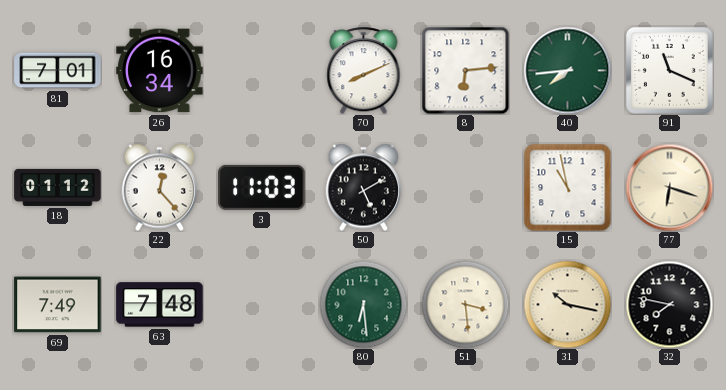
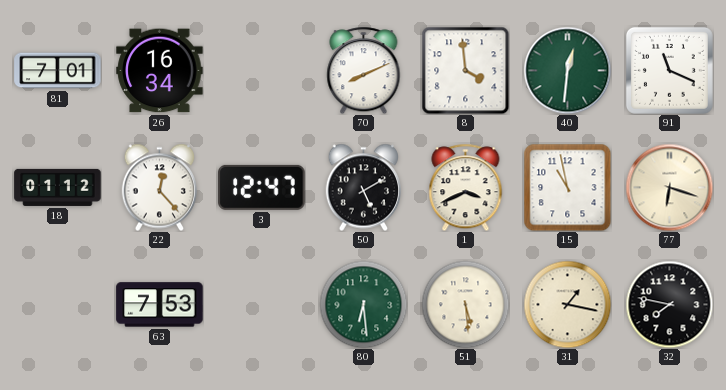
8: 6:14 -> 3:59
40: 7:44 -> 12:31
3: 11:03 -> 12:47
1: none -> 3:41
69: 7:49 -> none
63: 7:48 -> 7:53
51: 3:29 -> 5:29
31: 10:17 -> 1:17
